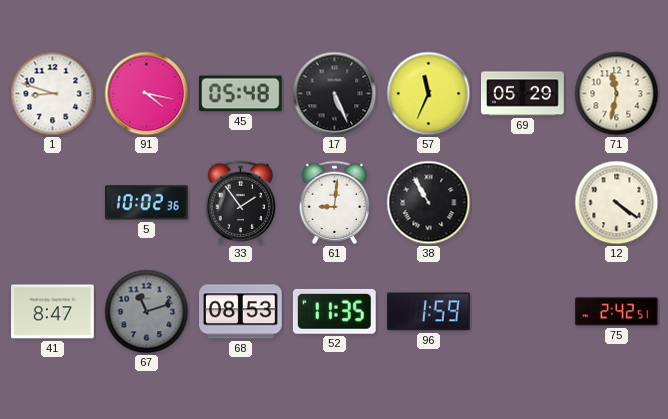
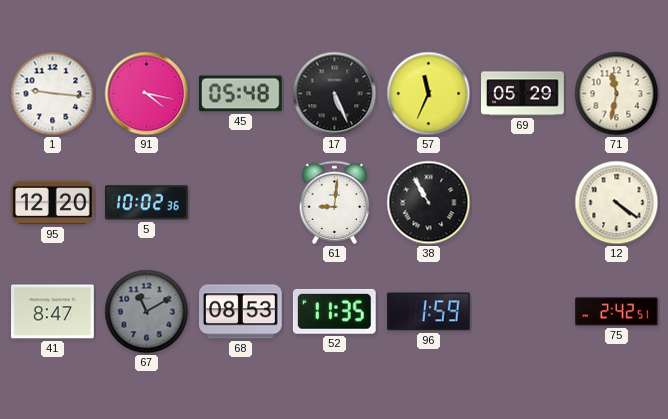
1: 8:48 -> 9:16
95: none -> 12:20
33: 1:54 -> none
67: 11:12 -> 11:10
